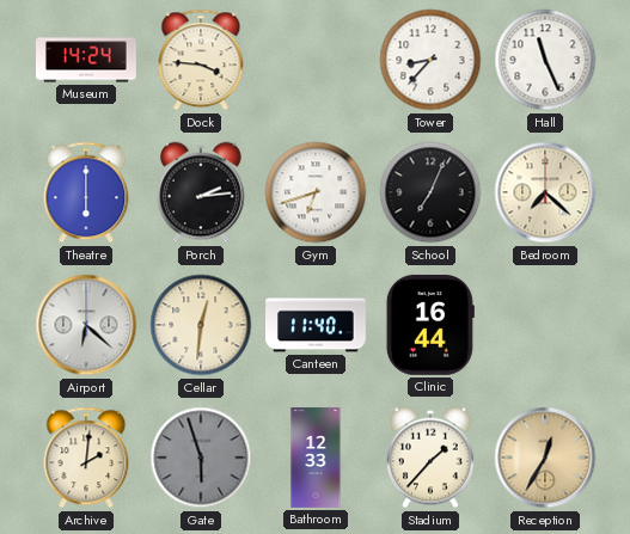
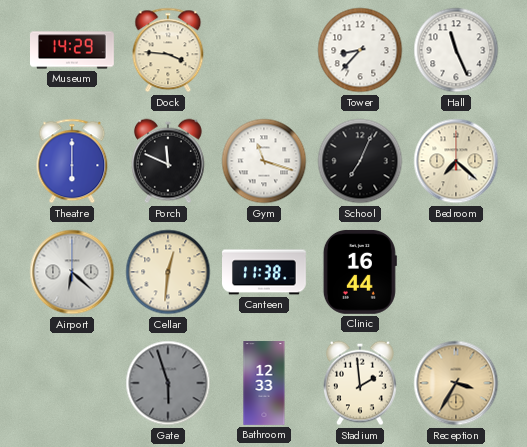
Museum: 14:24 -> 14:29
Porch: 2:14 -> 11:49
Gym: 6:42 -> 11:18
Canteen: 11:40 -> 11:38
Archive: 2:01 -> none
Stadium: 1:37 -> 1:59
Reception: 12:35 -> 3:35
